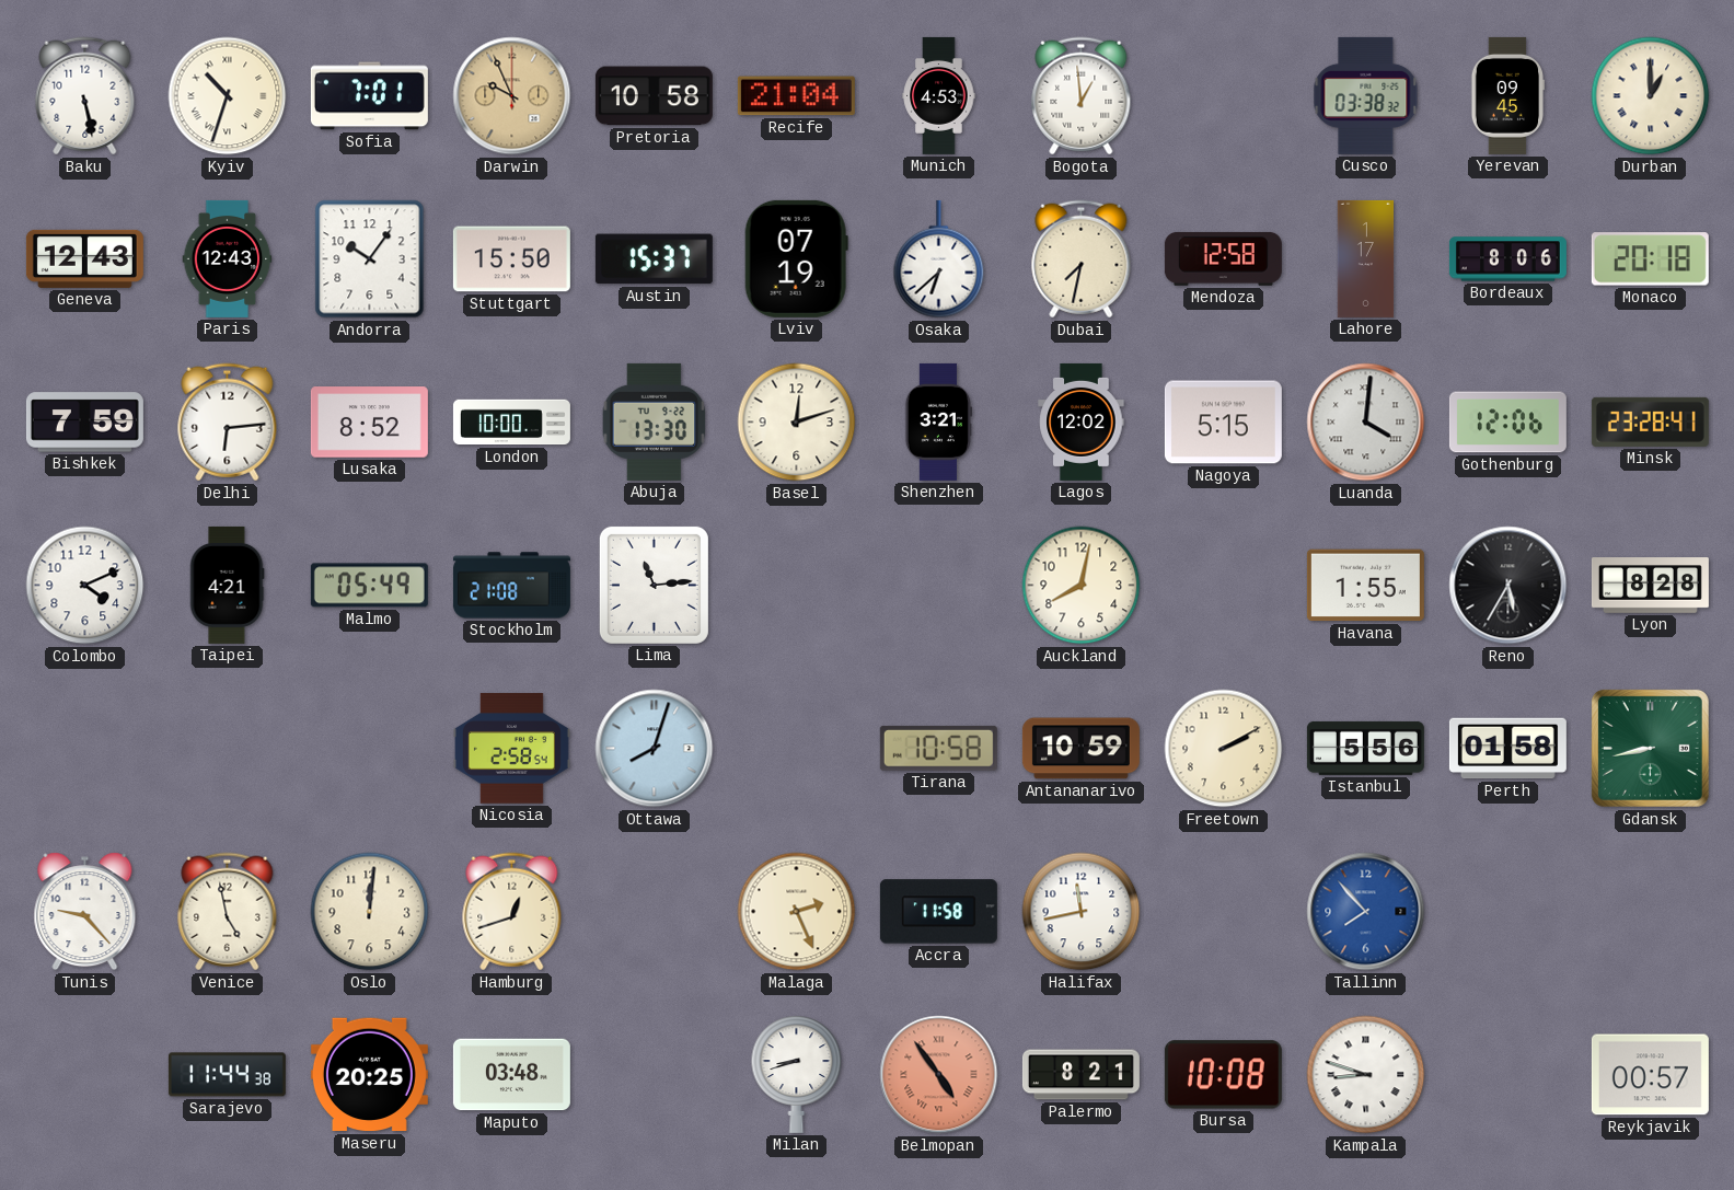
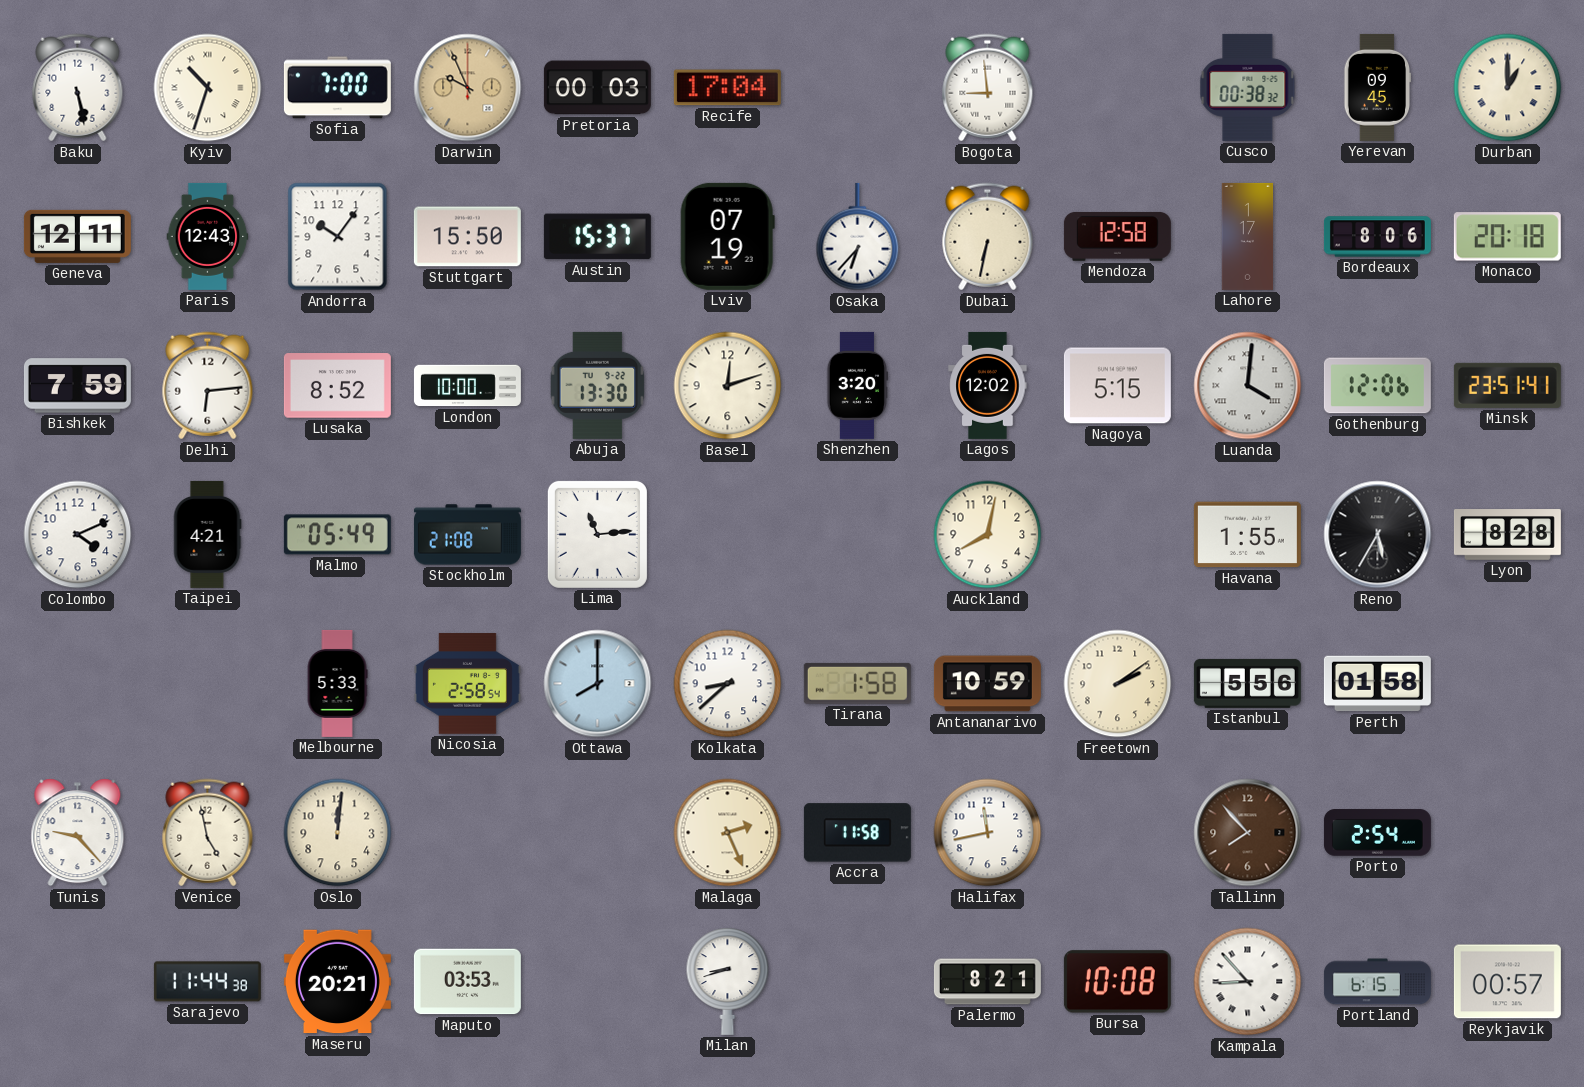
Sofia: 7:01 -> 7:00
Pretoria: 10:58 -> 00:03
Recife: 21:04 -> 17:04
Munich: 4:53 -> none
Bogota: 12:59 -> 8:59
Cusco: 03:38 -> 00:38
Geneva: 12:43 -> 12:11
Osaka: 6:38 -> 6:37
Dubai: 7:32 -> 6:32
Shenzhen: 3:21 -> 3:20
Minsk: 23:28 -> 23:51
Melbourne: none -> 5:33
Ottawa: 8:03 -> 8:00
Kolkata: none -> 8:38
Tirana: 10:58 -> 1:58
Freetown: 2:10 -> 2:09
Gdansk: 8:43 -> none
Hamburg: 12:42 -> none
Tallinn dial: blue -> brown
Porto: none -> 2:54
Maseru: 20:25 -> 20:21
Maputo: 03:48 -> 03:53
Belmopan: 4:54 -> none
Kampala: 8:48 -> 8:53
Portland: none -> 6:15
